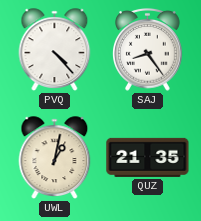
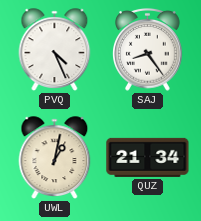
PVQ: 4:23 -> 4:26
QUZ: 21:35 -> 21:34
